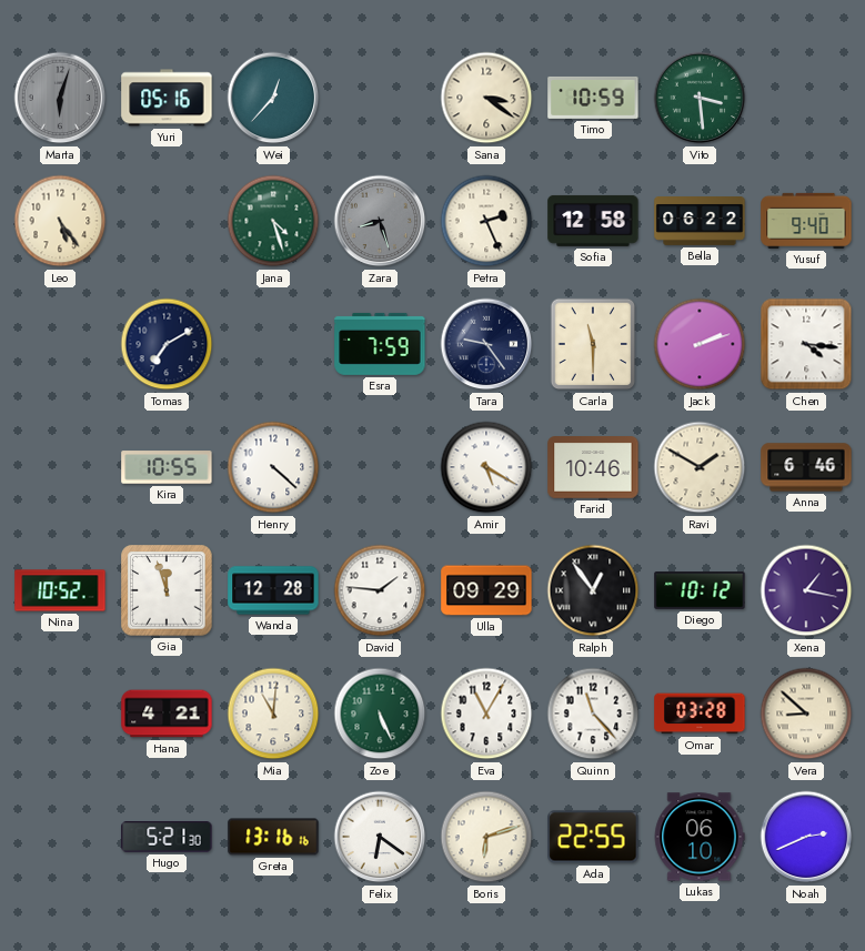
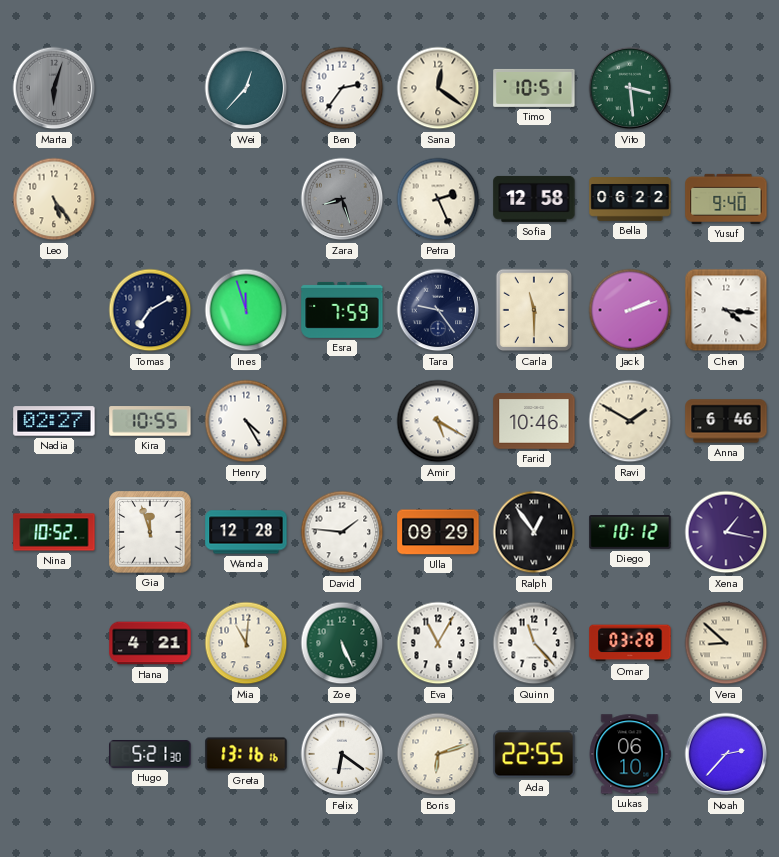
Yuri: 05:16 -> none
Ben: none -> 2:36
Sana: 3:21 -> 12:21
Timo: 10:59 -> 10:51
Jana: 4:27 -> none
Ines: none -> 11:57
Nadia: none -> 02:27
Henry: 4:22 -> 4:25
Noah: 2:41 -> 2:37
